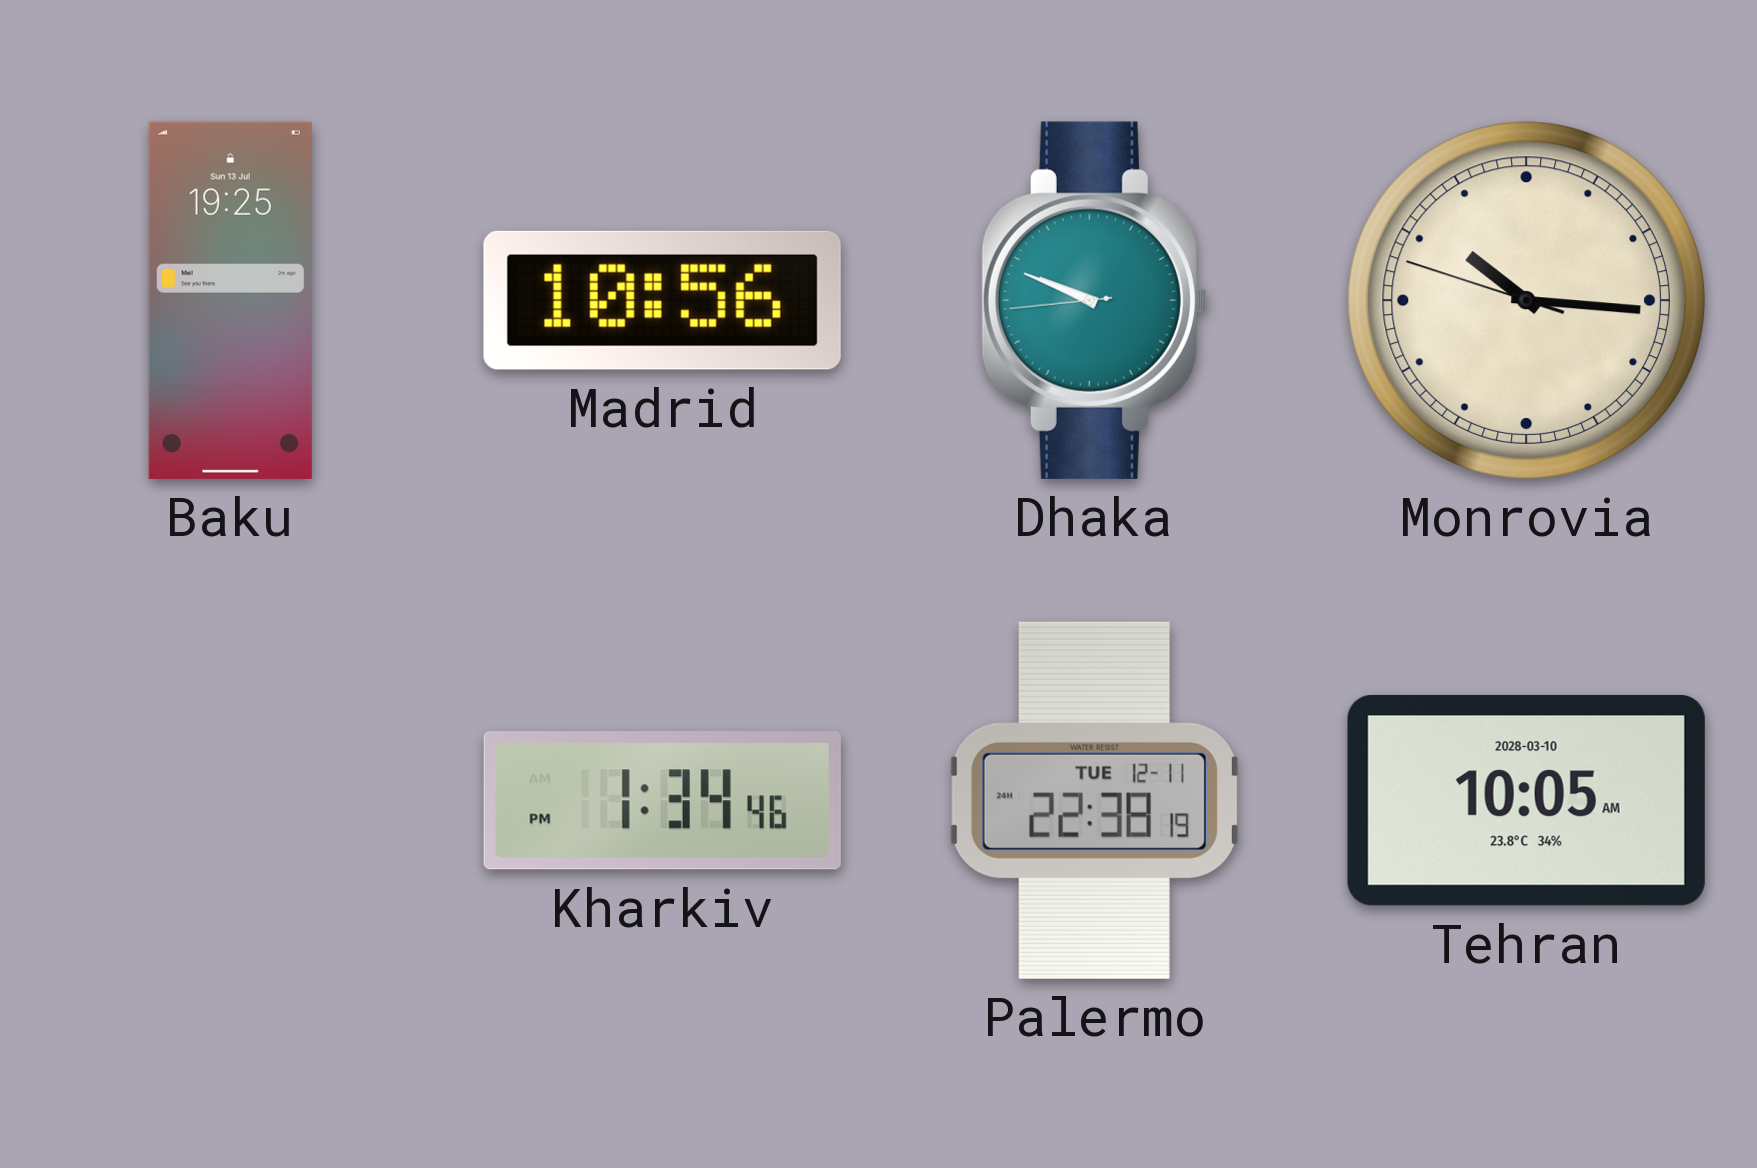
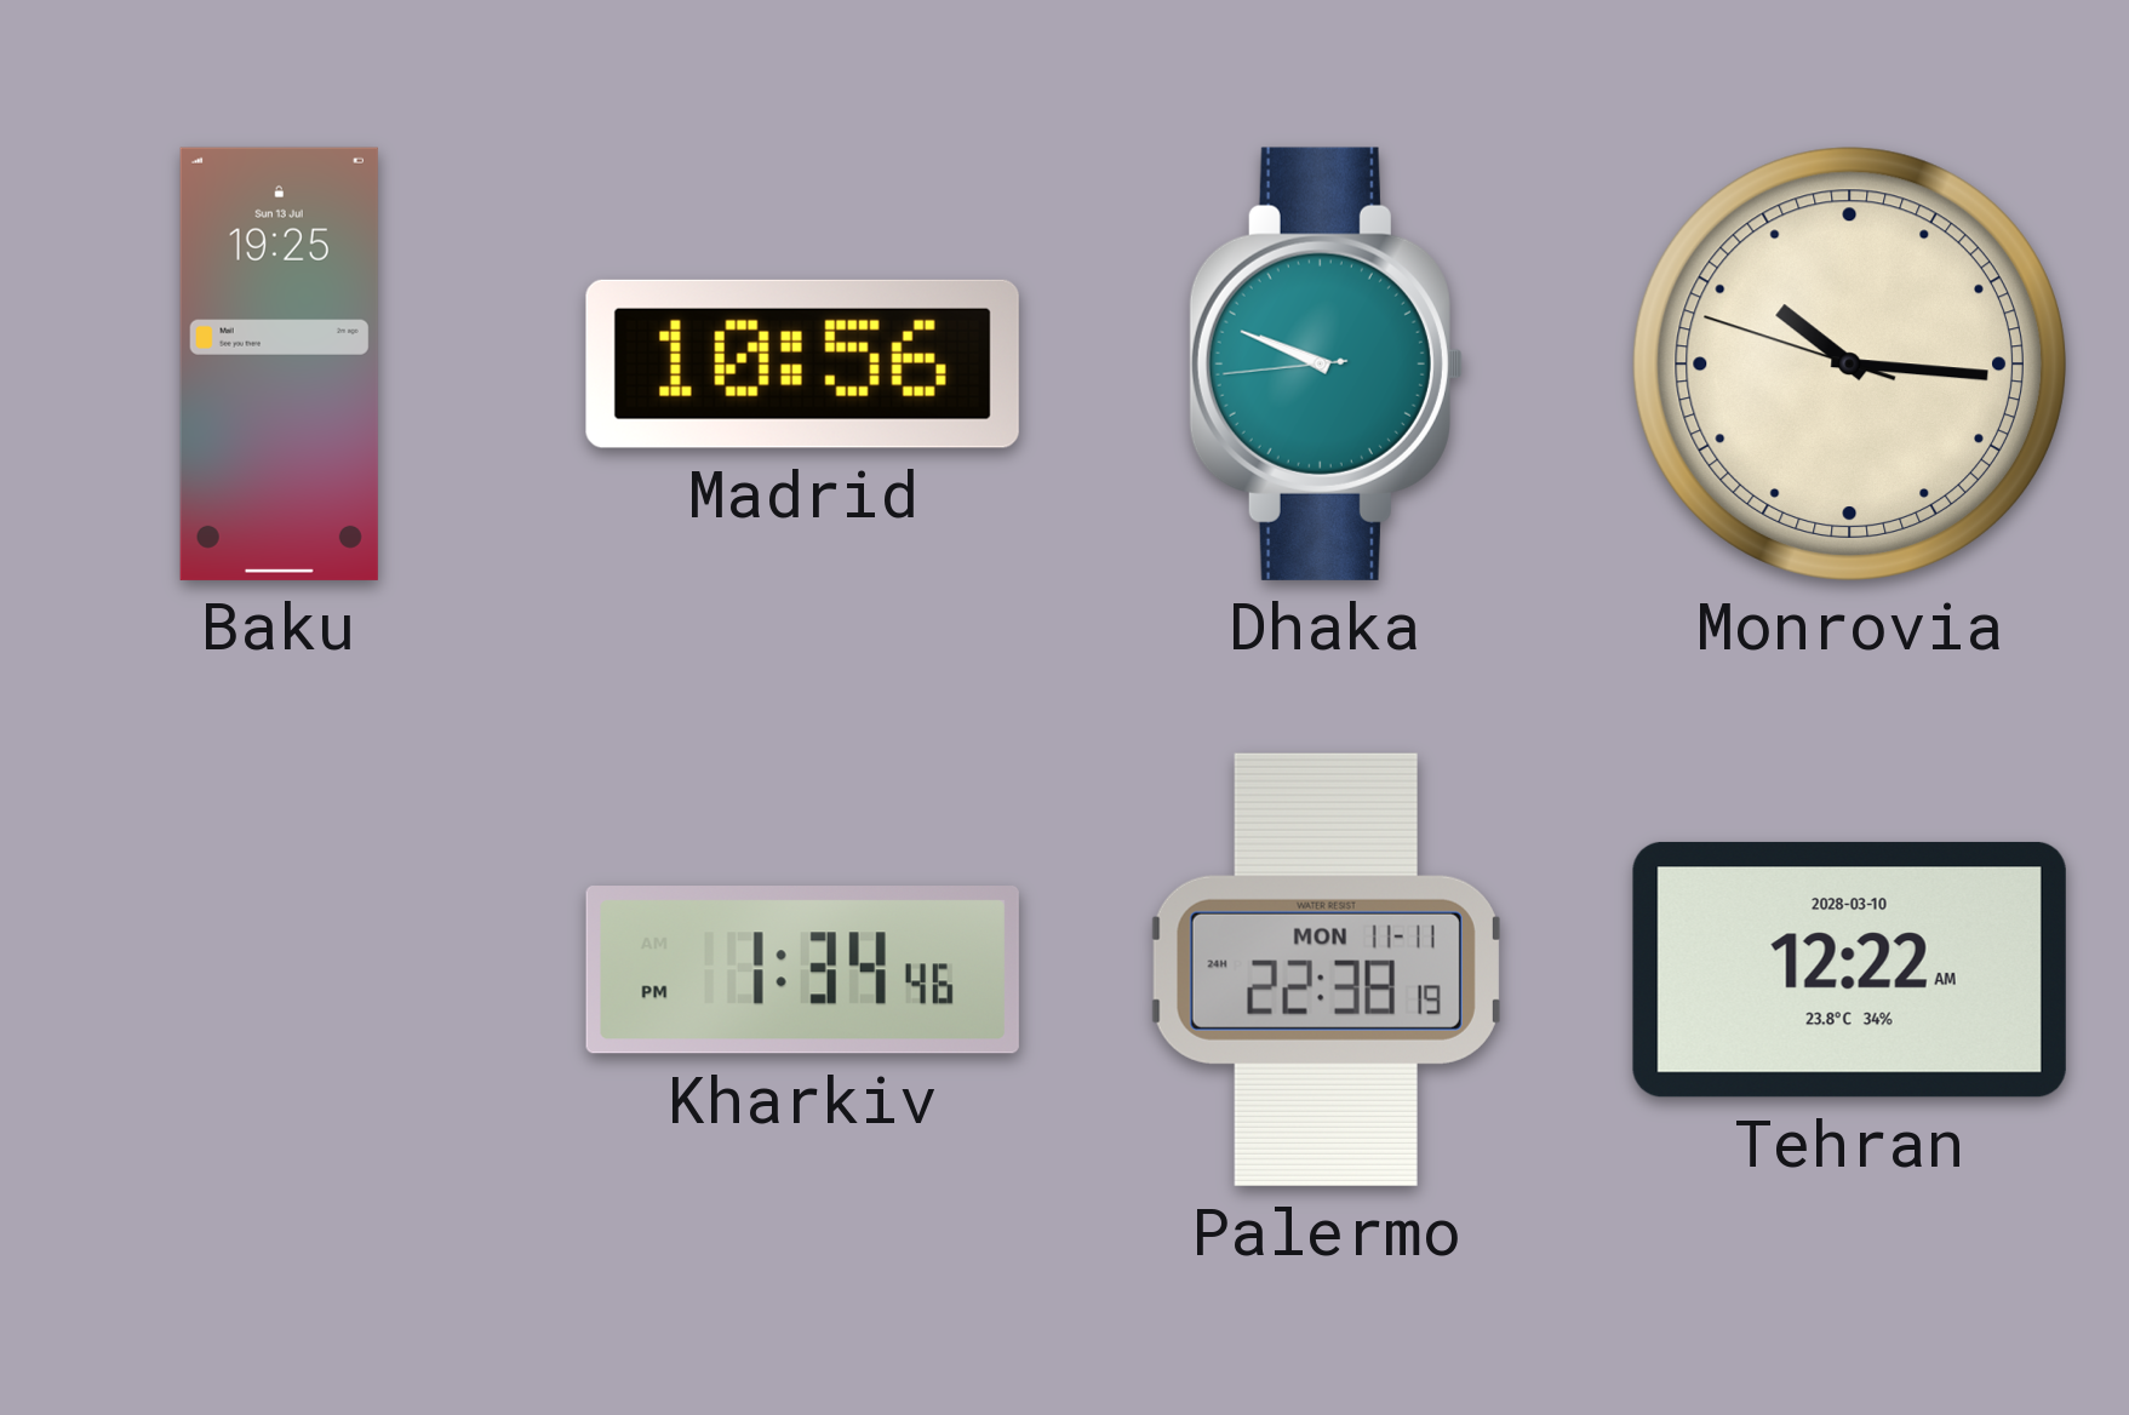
Palermo date: TUE 12-11 -> MON 11-11
Tehran: 10:05 -> 12:22
